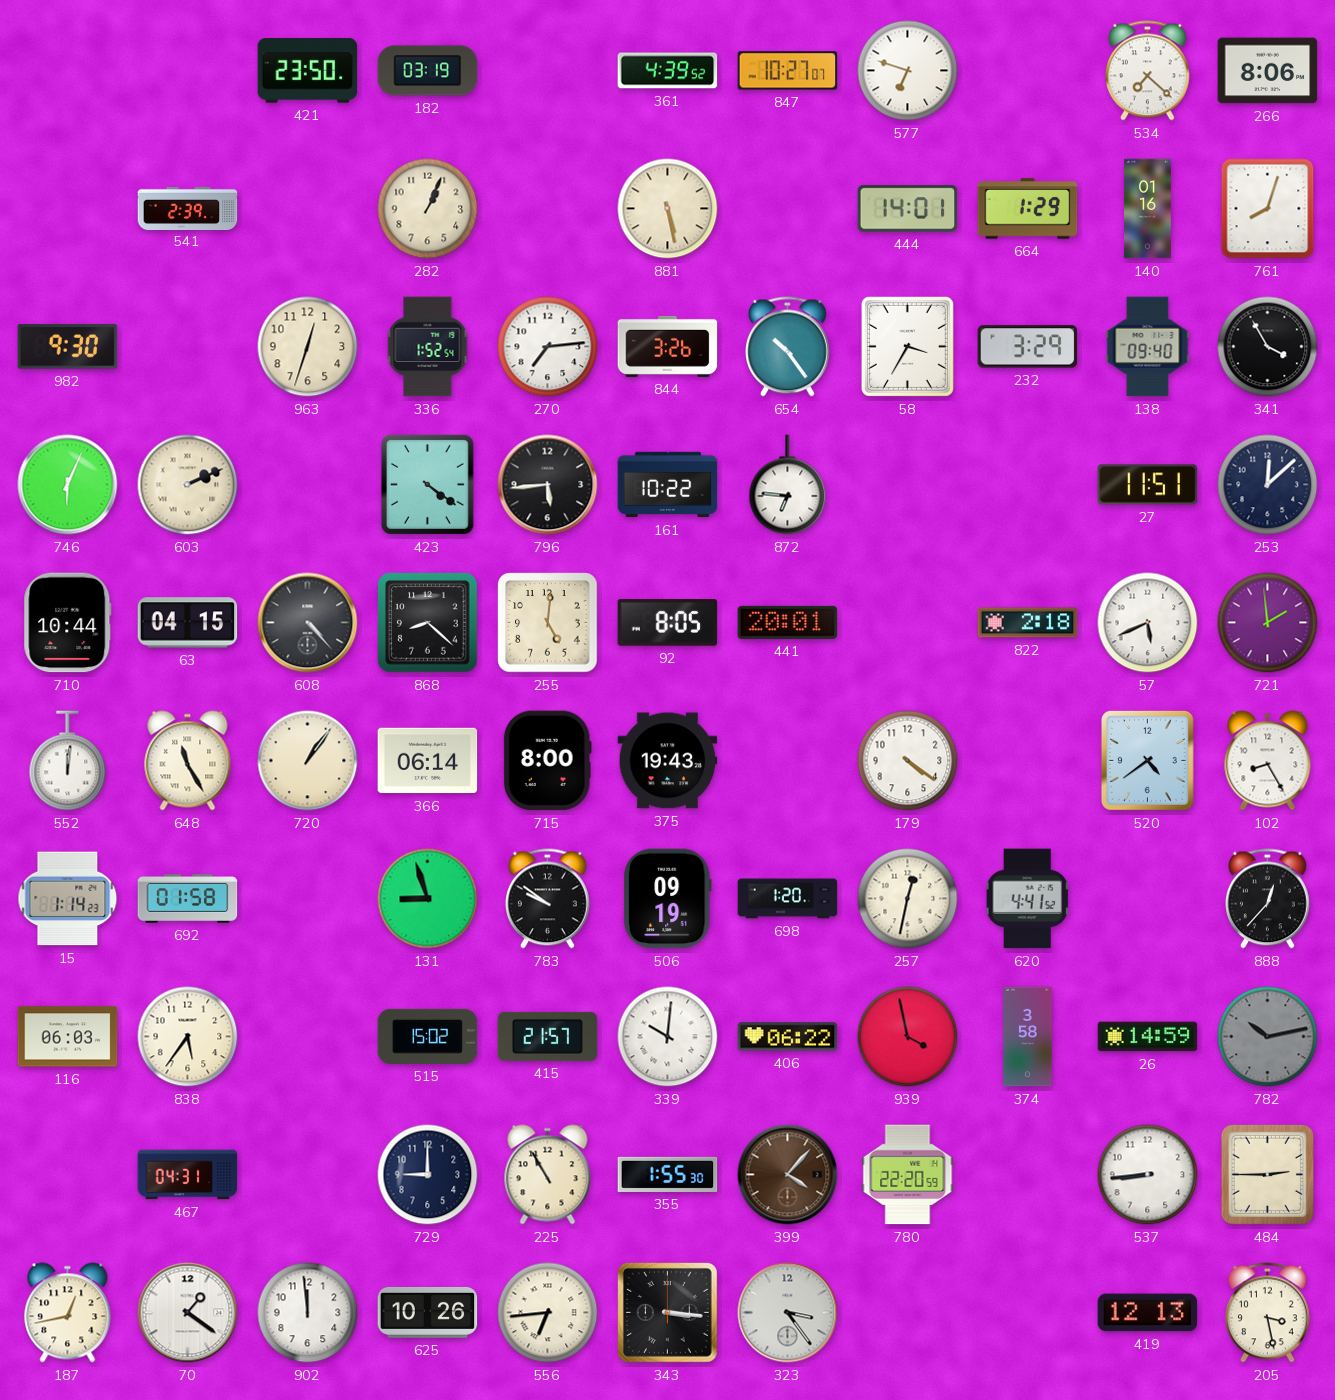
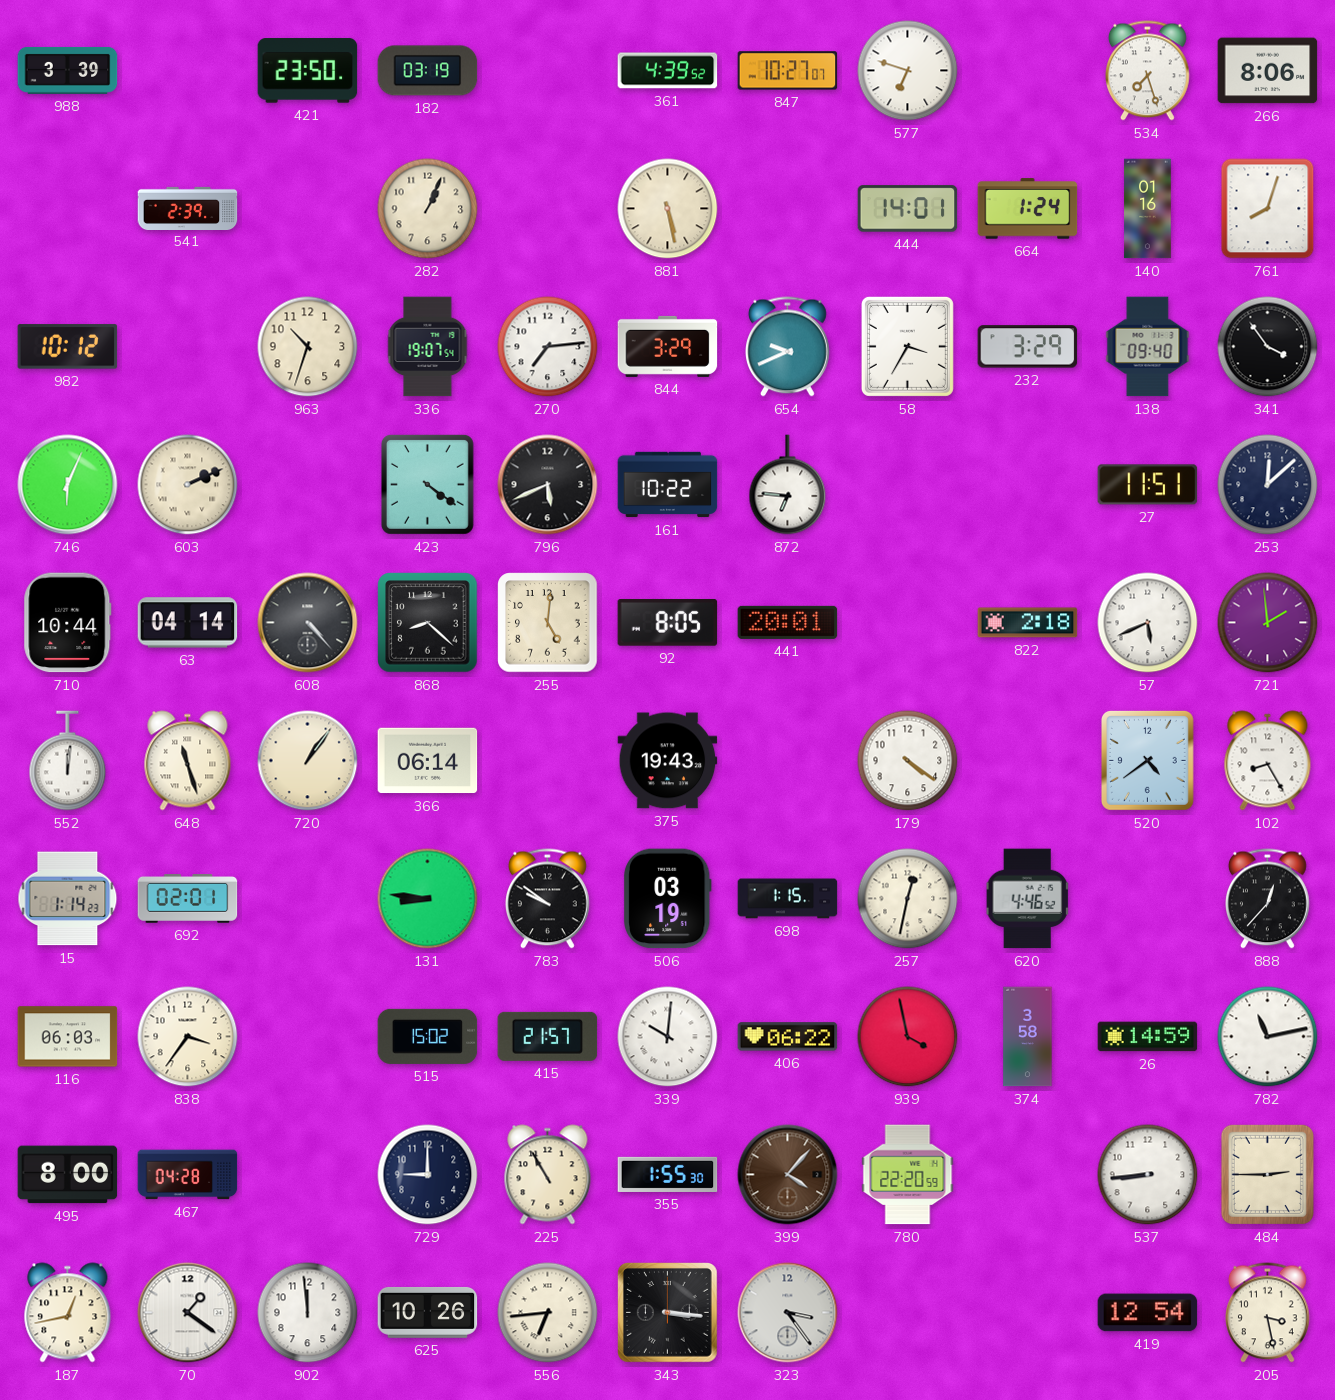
988: none -> 3:39
534: 7:22 -> 7:27
664: 1:29 -> 1:24
982: 9:30 -> 10:12
963: 12:33 -> 10:33
336: 1:52 -> 19:07
844: 3:26 -> 3:29
654: 10:24 -> 9:41
341: 3:55 -> 3:54
796: 5:44 -> 5:41
63: 04:15 -> 04:14
648: 11:25 -> 11:27
715: 8:00 -> none
692: 01:58 -> 02:01
131: 8:57 -> 8:46
506: 09:19 -> 03:19
698: 1:20 -> 1:15
620: 4:41 -> 4:46
838: 5:36 -> 3:36
782: 10:13 -> 11:13
782 dial: grey -> white
495: none -> 8:00
467: 04:31 -> 04:28
419: 12:13 -> 12:54
